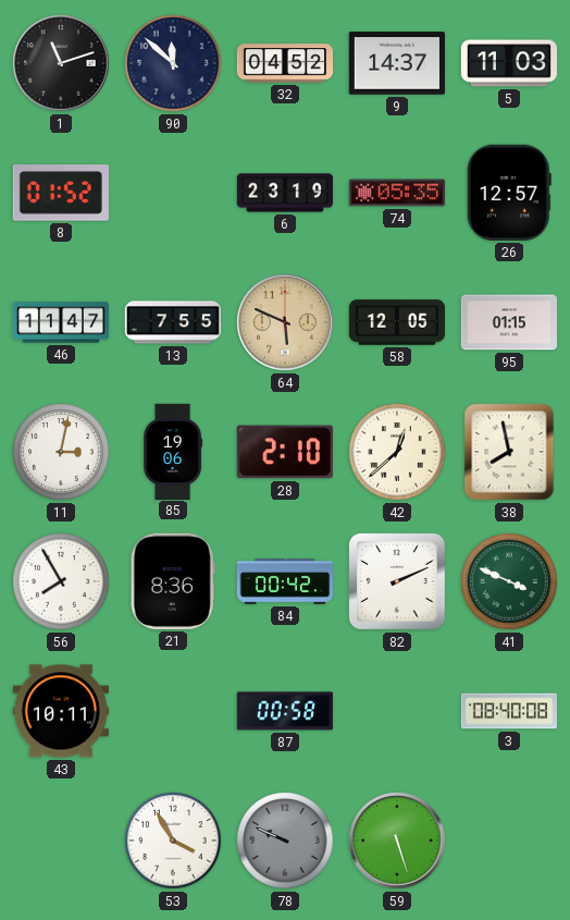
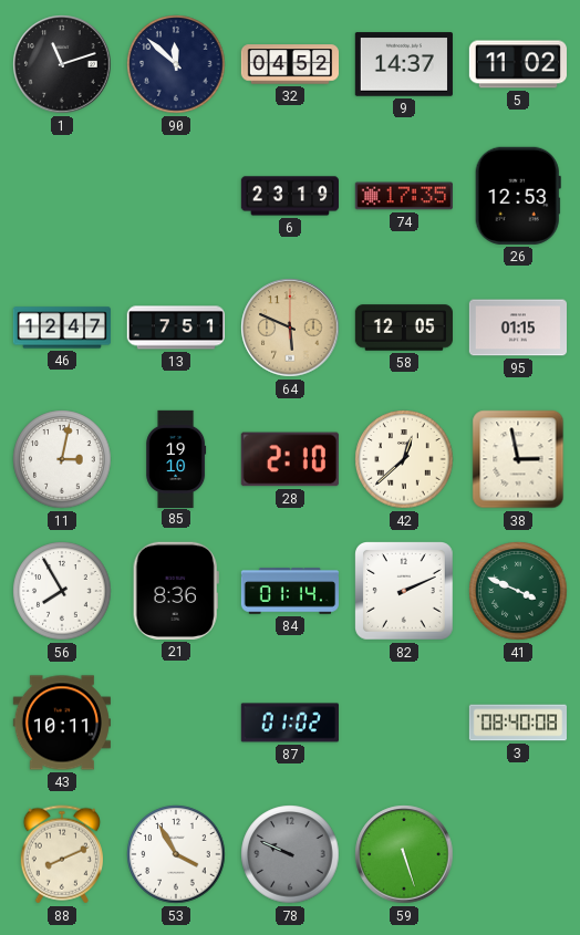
5: 11:03 -> 11:02
8: 01:52 -> none
74: 05:35 -> 17:35
26: 12:57 -> 12:53
46: 11:47 -> 12:47
13: 7:55 -> 7:51
85: 19:06 -> 19:10
38: 7:58 -> 2:58
84: 00:42 -> 01:14
87: 00:58 -> 01:02
88: none -> 8:11
